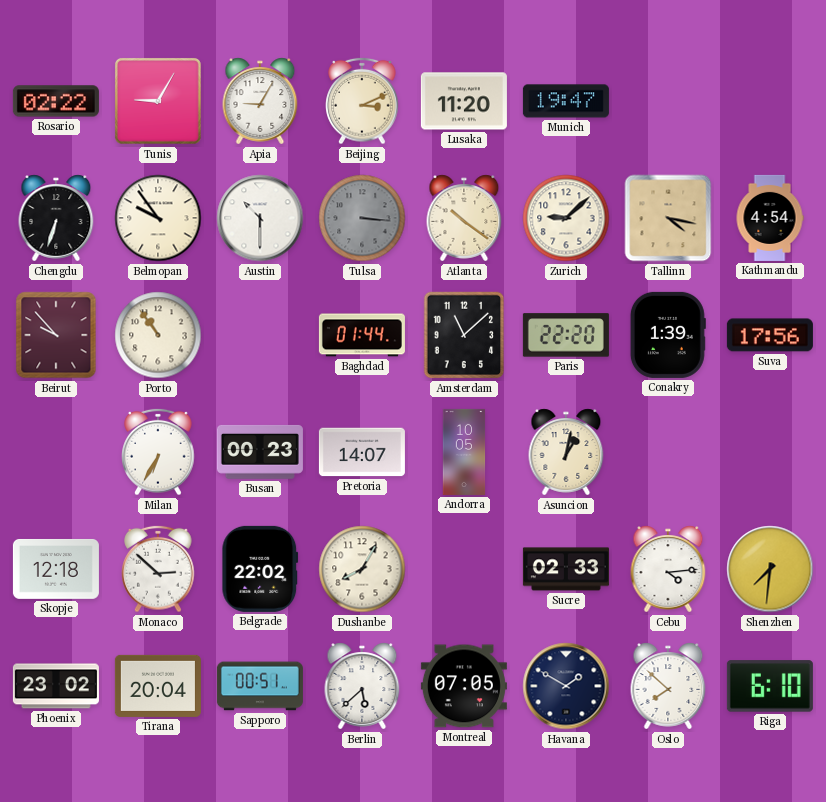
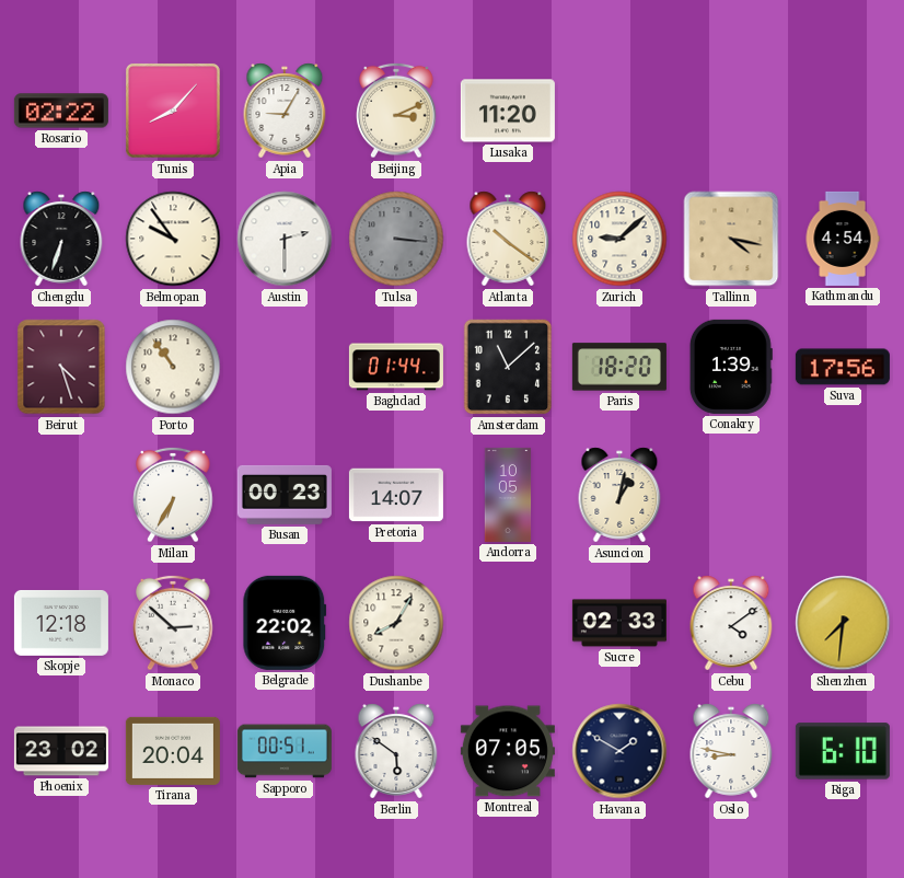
Tunis: 9:05 -> 8:07
Munich: 19:47 -> none
Austin: 10:30 -> 2:30
Beirut: 9:53 -> 4:27
Paris: 22:20 -> 18:20
Cebu: 4:14 -> 4:09
Berlin: 5:38 -> 5:51
Oslo: 7:52 -> 8:47
